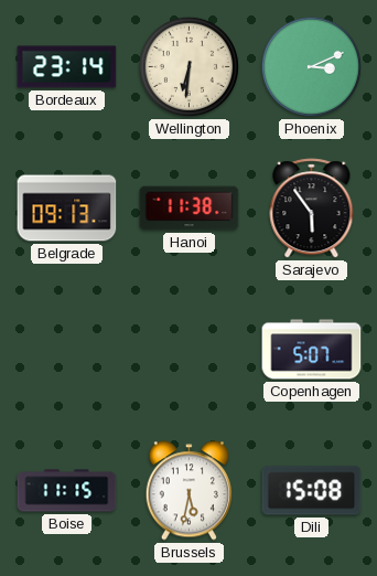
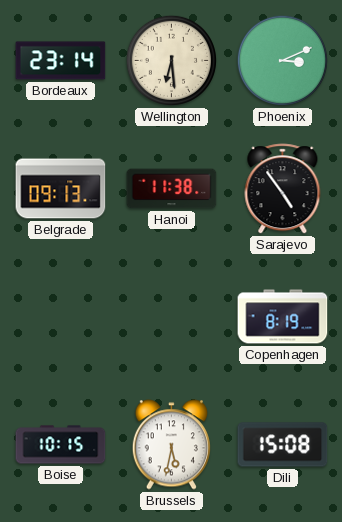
Wellington: 6:31 -> 6:29
Sarajevo: 5:54 -> 4:54
Copenhagen: 5:07 -> 8:19
Boise: 11:15 -> 10:15
